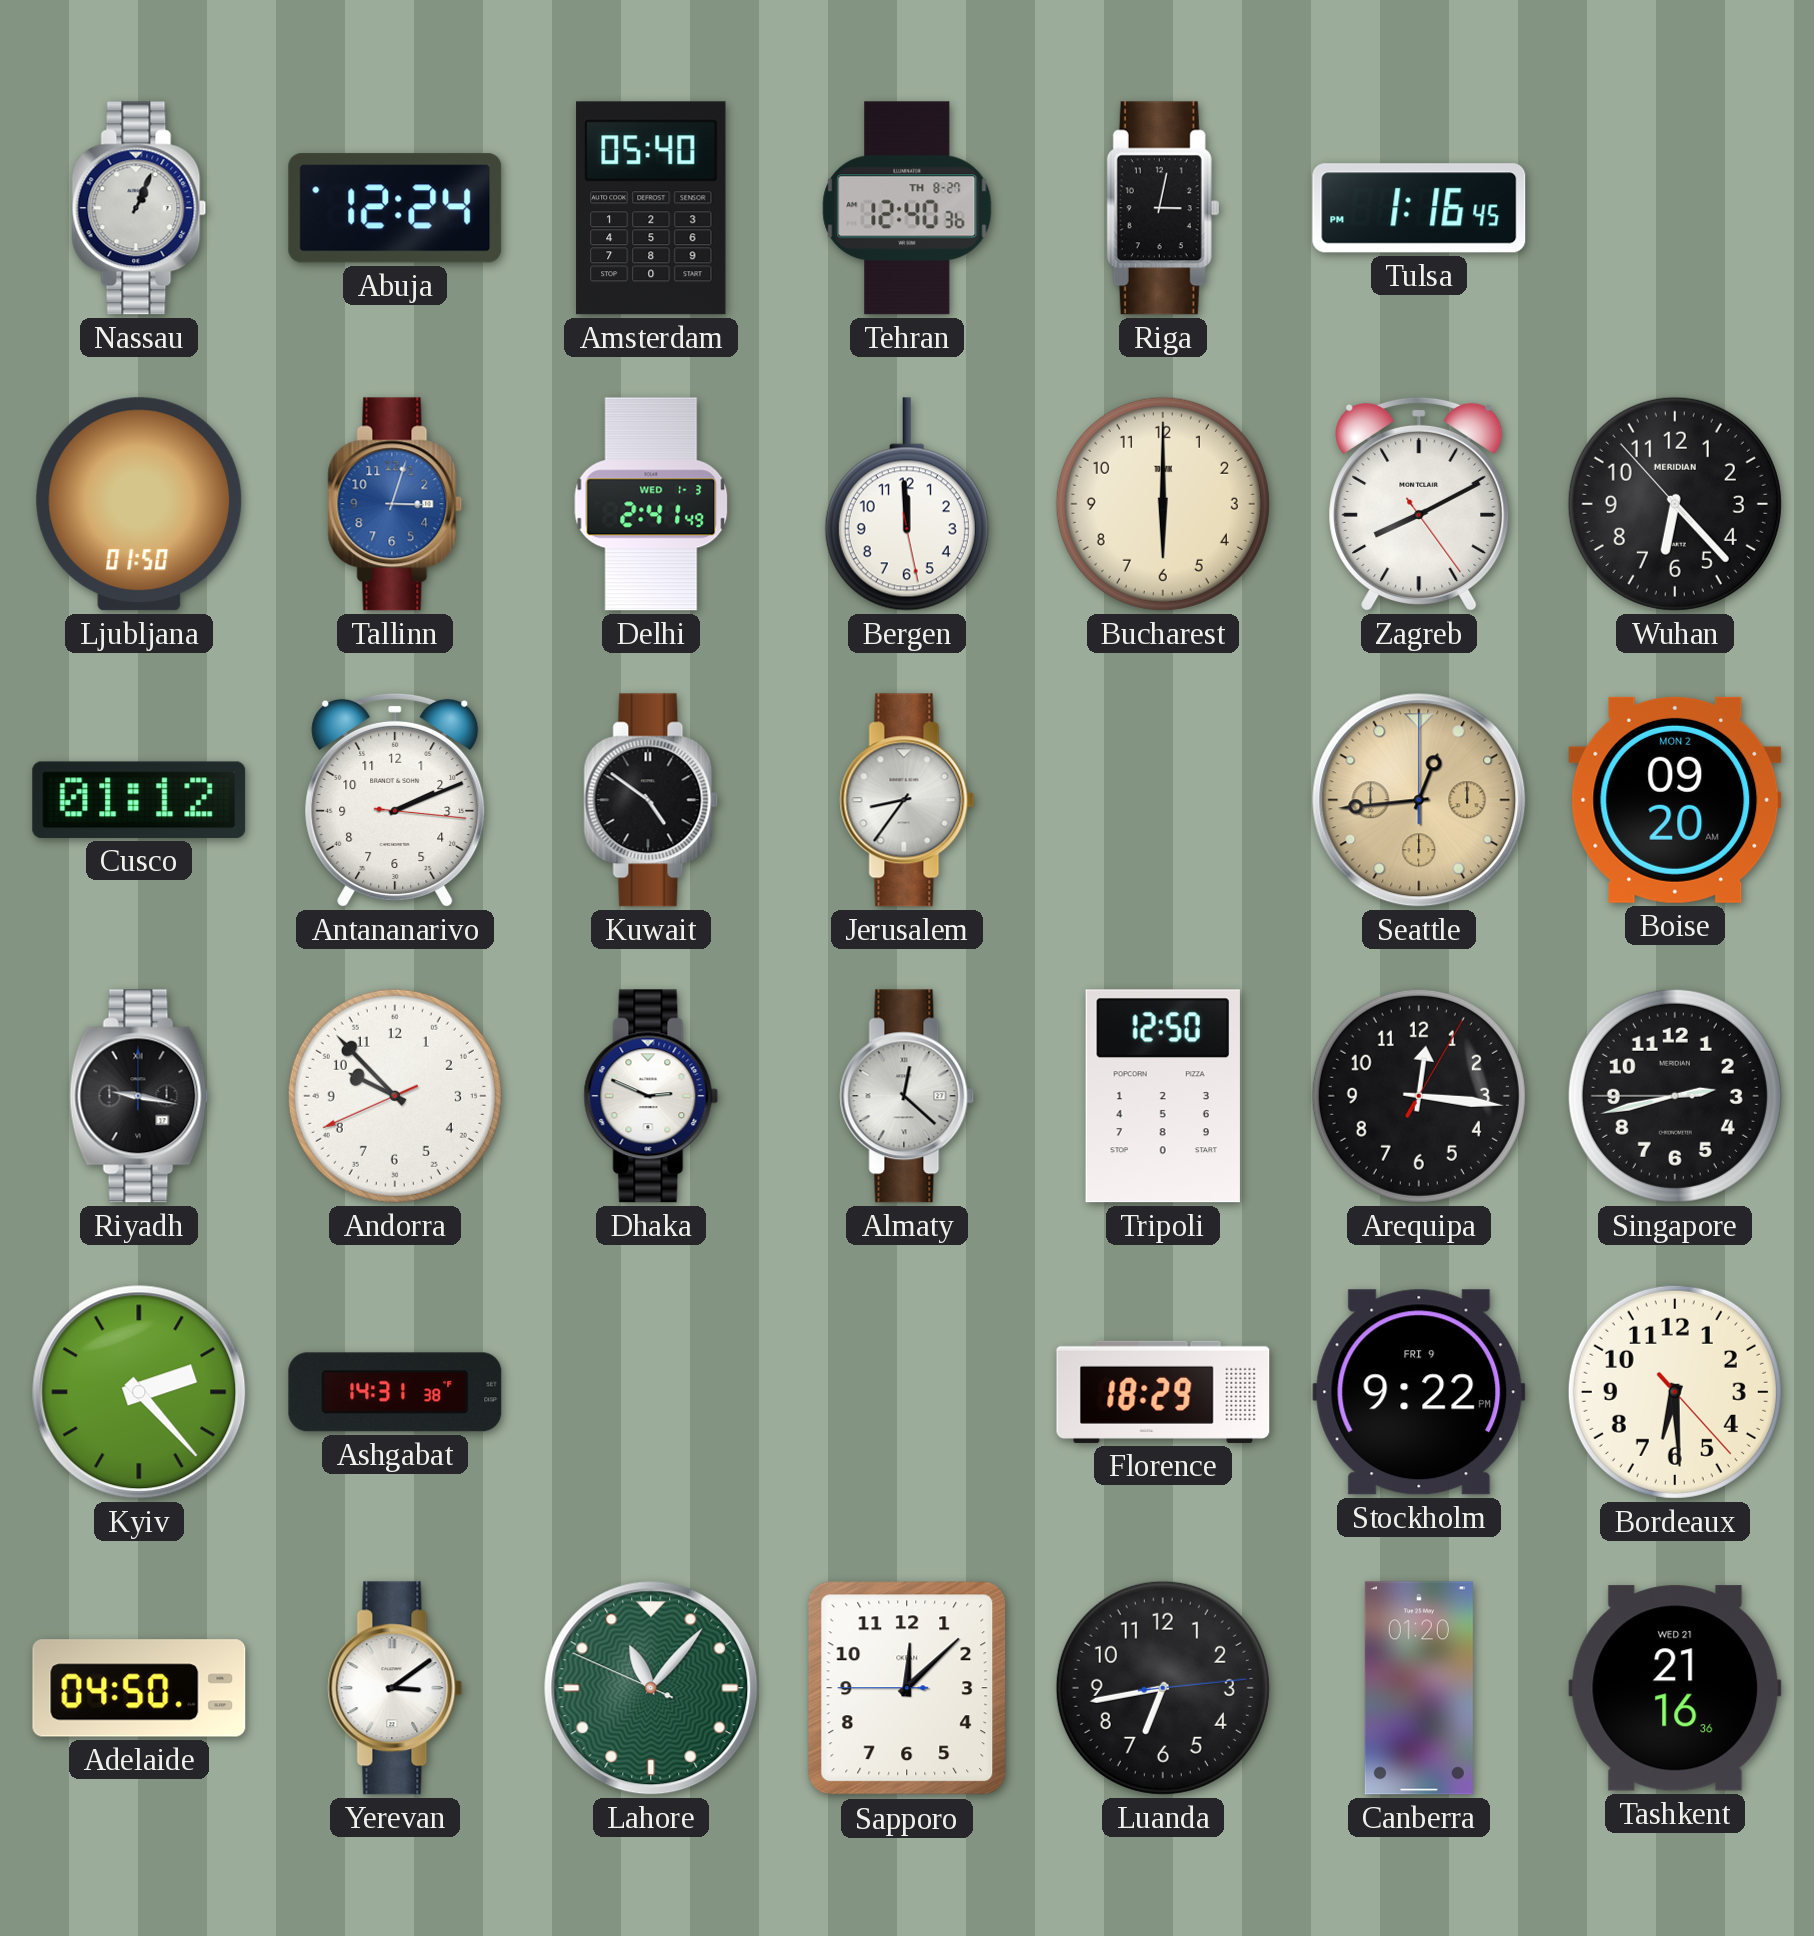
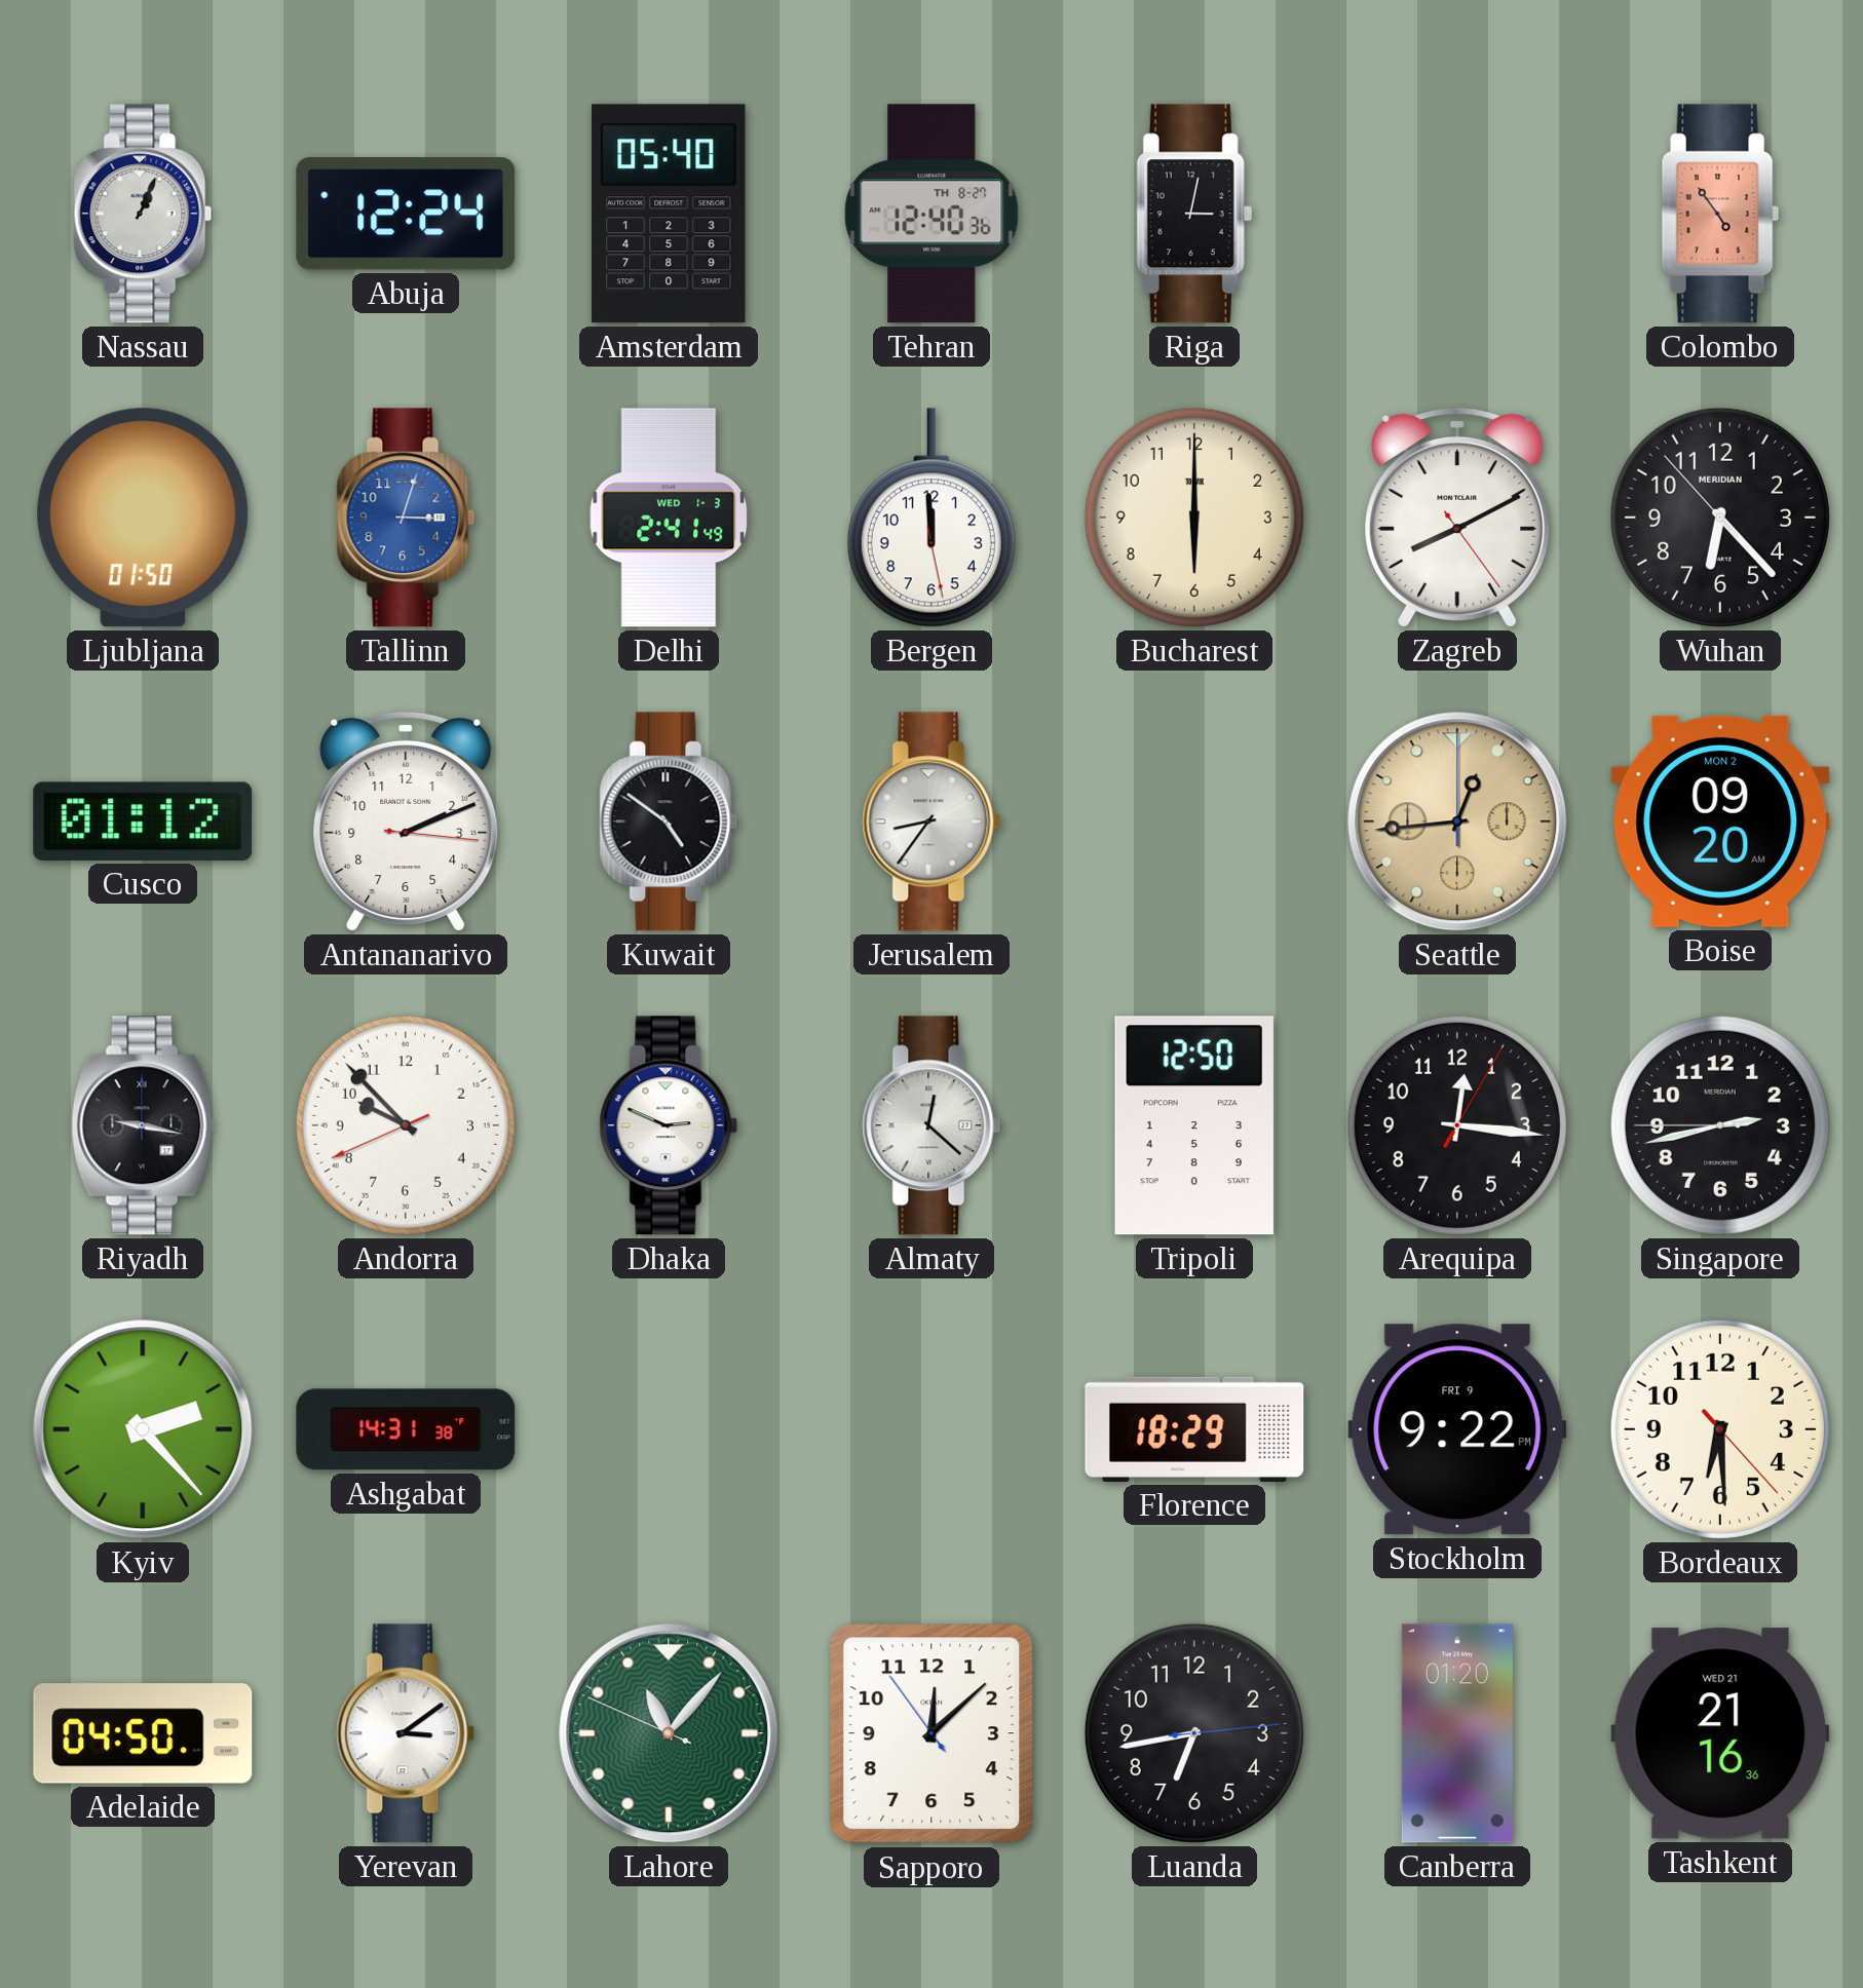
Tulsa: 1:16 -> none
Colombo: none -> 4:54
Sapporo: 12:07:45 -> 12:07:54
